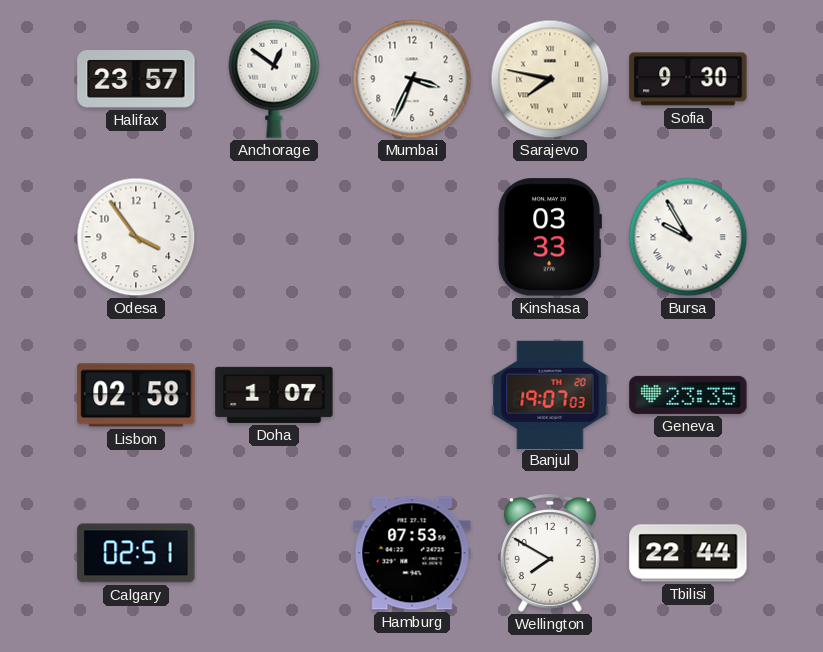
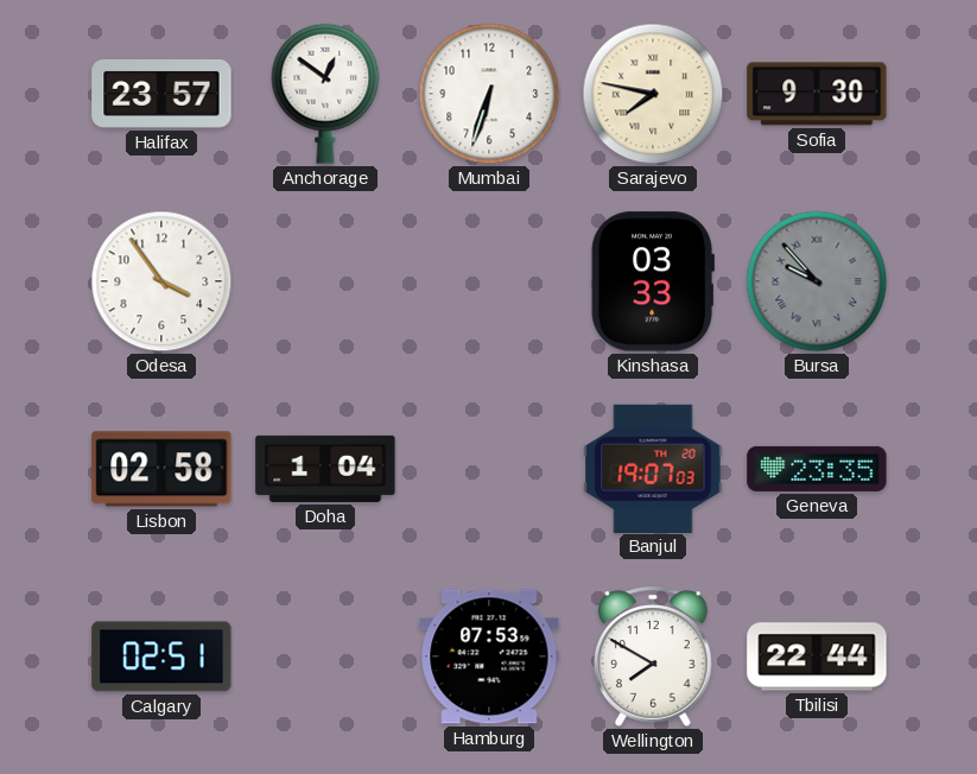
Mumbai: 3:34 -> 6:33
Bursa: 9:55 -> 9:53
Bursa dial: white -> grey
Doha: 1:07 -> 1:04
